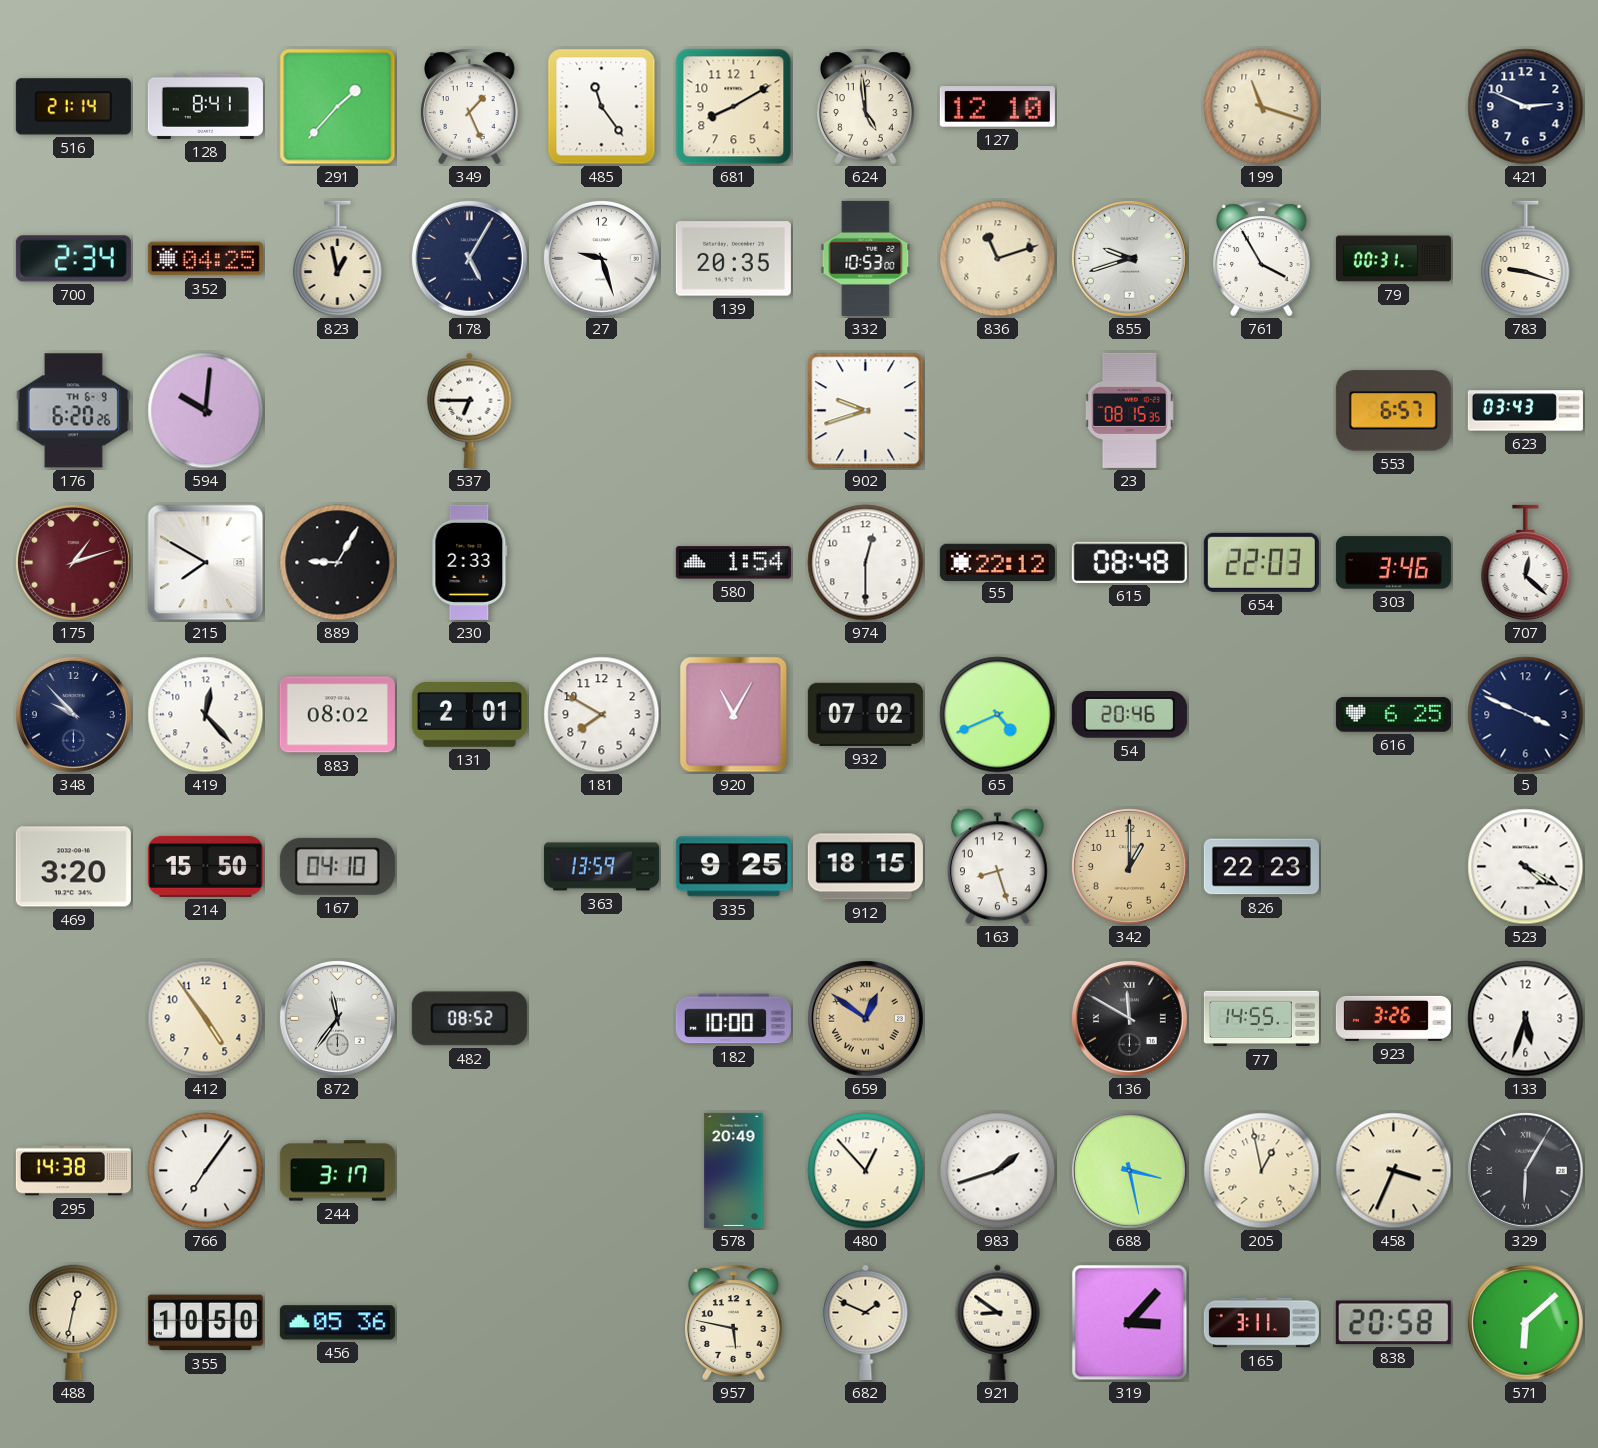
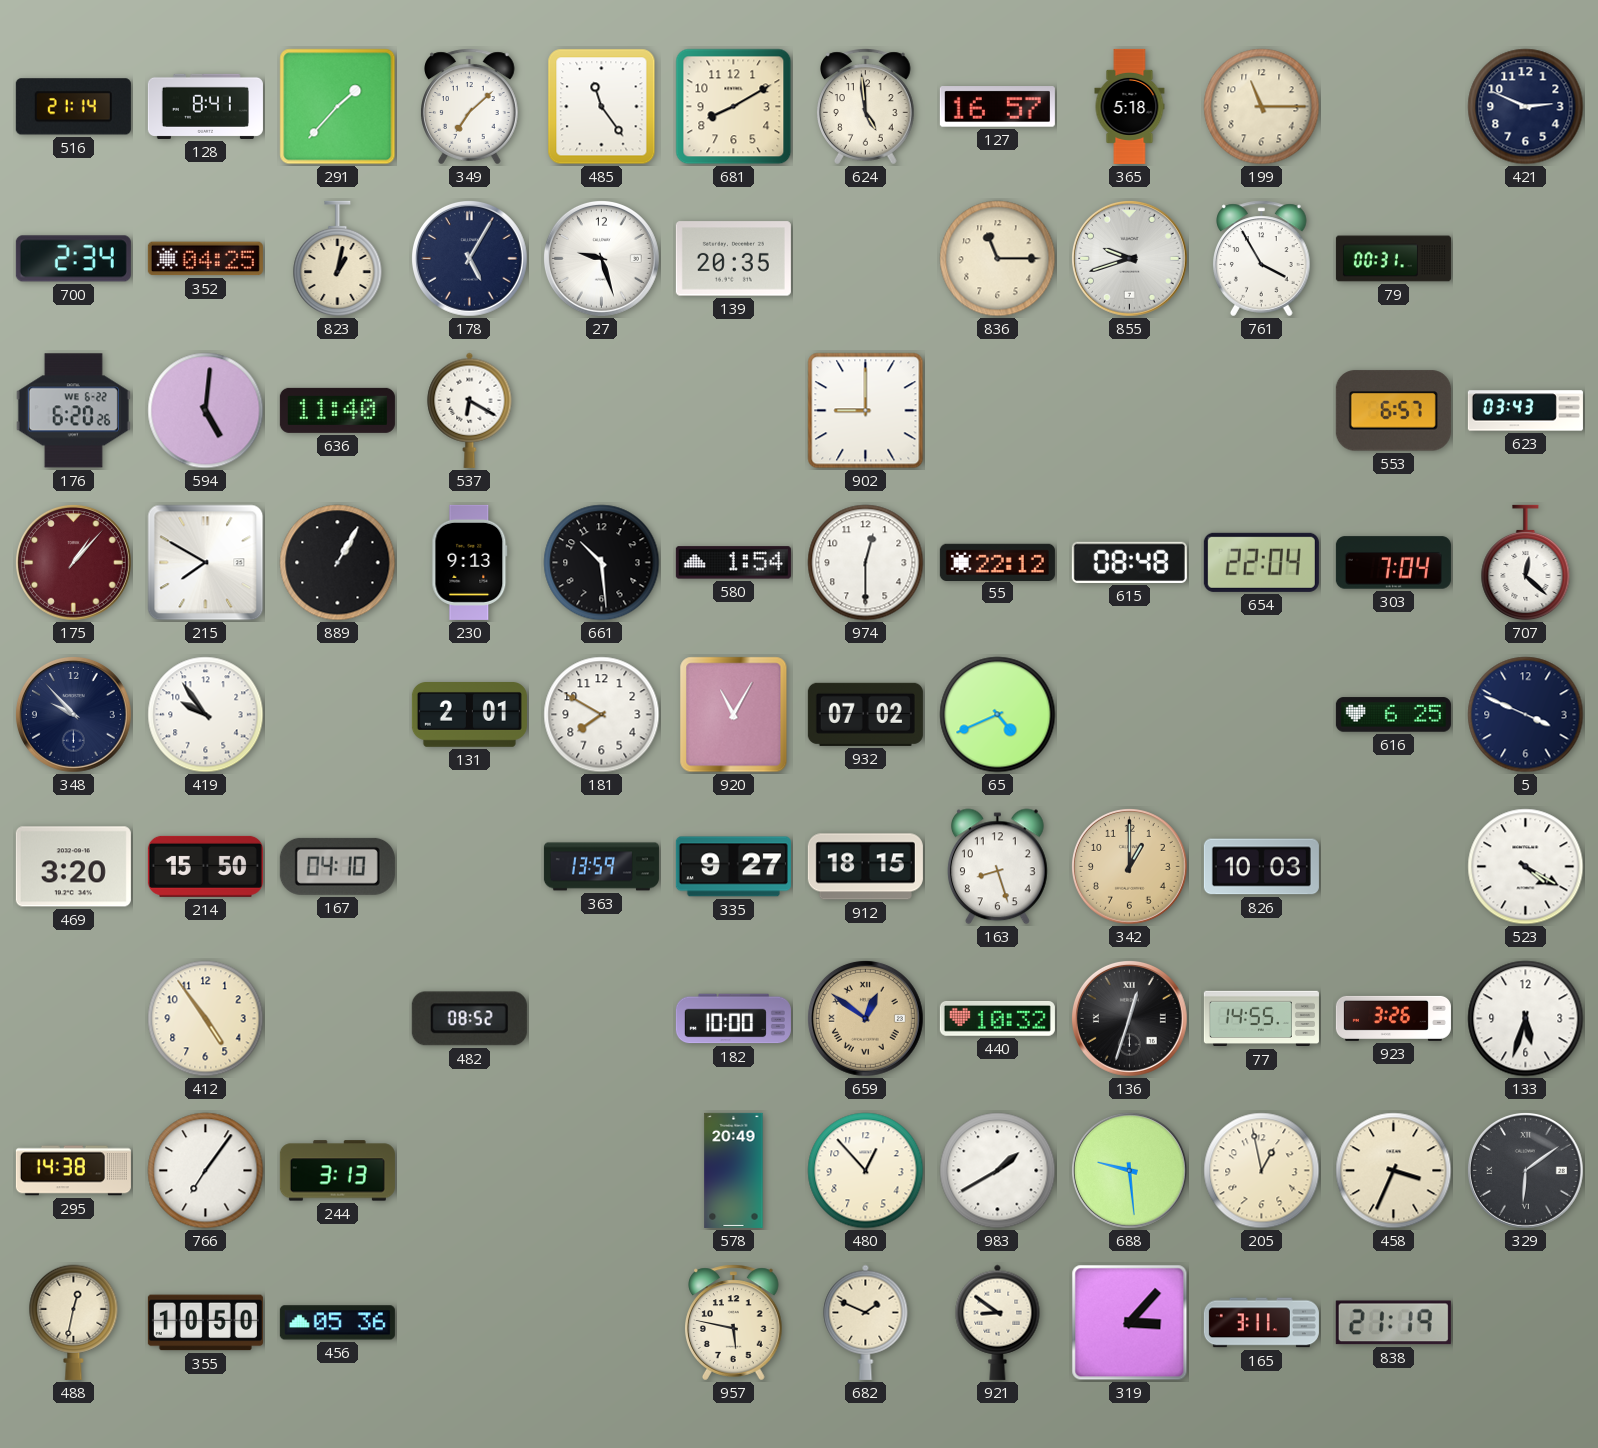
349: 1:26 -> 7:08
127: 12:10 -> 16:57
365: none -> 5:18
199: 11:18 -> 11:15
823: 12:58 -> 1:02
332: 10:53 -> none
836: 11:12 -> 11:15
783: 9:18 -> none
176 date: TH 6-9 -> WE 6-22
594: 10:01 -> 5:01
636: none -> 11:40
537: 6:45 -> 6:20
902: 9:42 -> 9:00
23: 08:15 -> none
175: 1:12 -> 1:07
889: 9:05 -> 1:05
230: 2:33 -> 9:13
661: none -> 10:29
654: 22:03 -> 22:04
303: 3:46 -> 7:04
419: 12:23 -> 9:54
883: 08:02 -> none
54: 20:46 -> none
335: 9:25 -> 9:27
826: 22:23 -> 10:03
872: 11:36 -> none
440: none -> 10:32
136: 11:50 -> 12:33
244: 3:17 -> 3:13
983: 1:42 -> 1:40
688: 3:28 -> 9:29
329: 6:05 -> 6:09
838: 20:58 -> 21:19
571: 6:08 -> none
